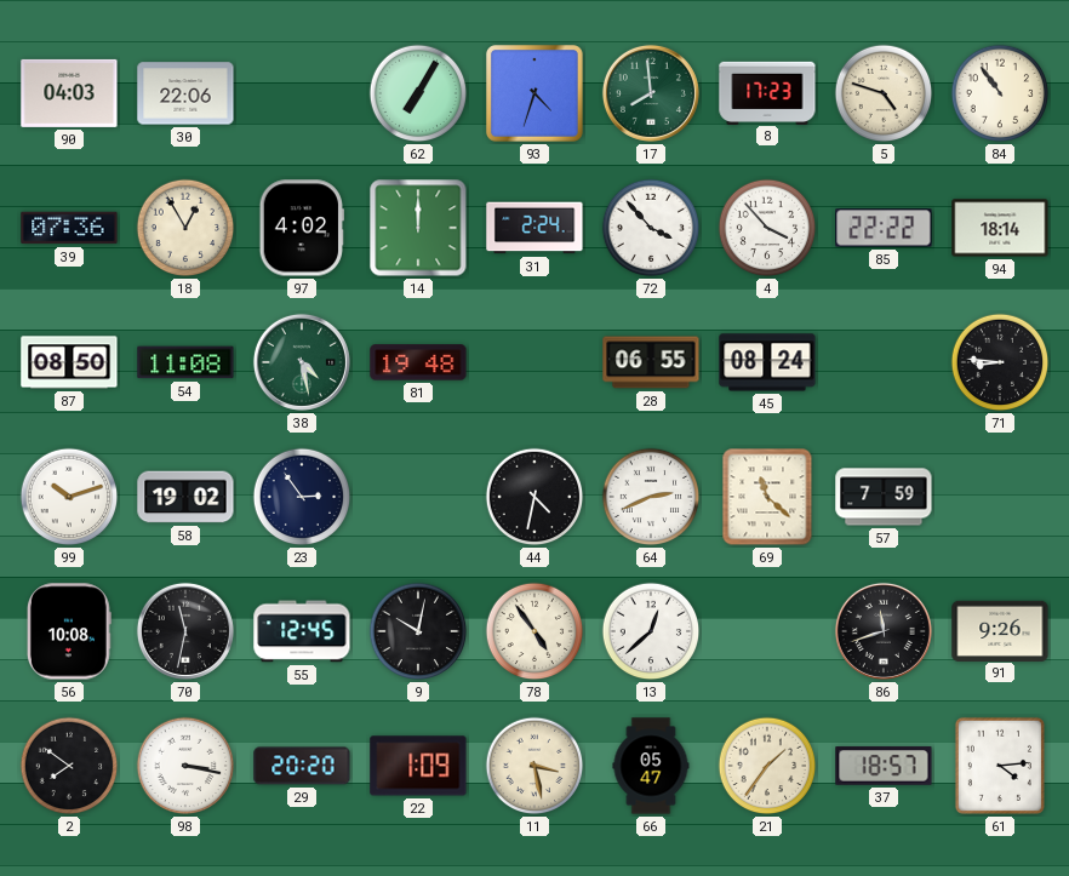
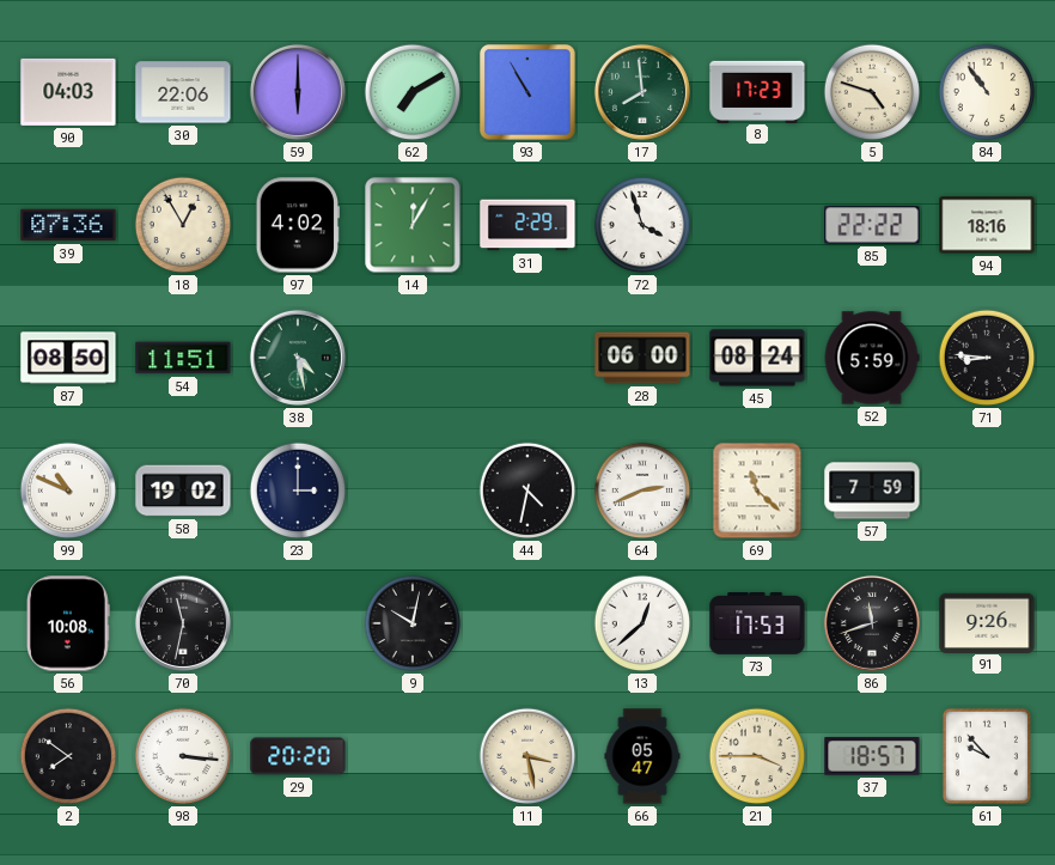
59: none -> 6:00
62: 7:05 -> 7:10
93: 4:33 -> 10:55
14: 12:00 -> 12:05
31: 2:24 -> 2:29
72: 3:53 -> 3:57
4: 3:53 -> none
94: 18:14 -> 18:16
54: 11:08 -> 11:51
81: 19:48 -> none
28: 06:55 -> 06:00
52: none -> 5:59
99: 10:12 -> 10:49
23: 2:54 -> 3:00
55: 12:45 -> none
78: 4:54 -> none
73: none -> 17:53
98: 3:17 -> 3:16
22: 1:09 -> none
21: 1:36 -> 3:45
61: 4:14 -> 9:53
